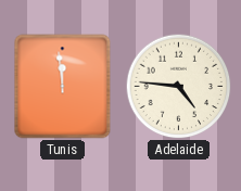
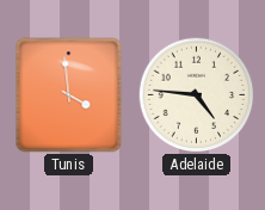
Tunis: 11:59 -> 3:59
